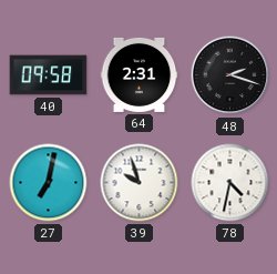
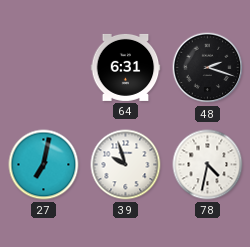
40: 09:58 -> none
64: 2:31 -> 6:31
